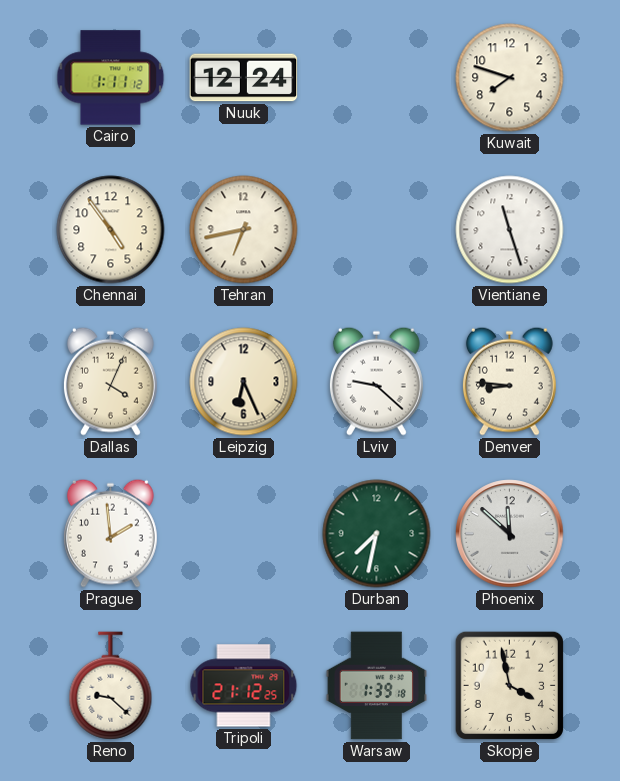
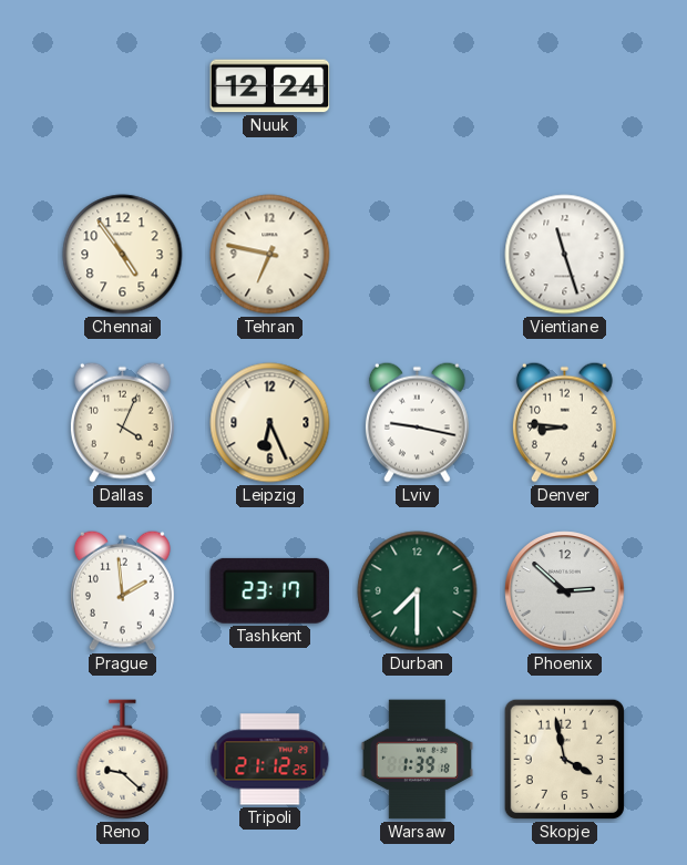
Cairo: 1:11 -> none
Kuwait: 7:48 -> none
Tehran: 6:43 -> 6:47
Lviv: 9:22 -> 9:17
Tashkent: none -> 23:17
Durban: 7:32 -> 7:30
Phoenix: 11:52 -> 2:52
